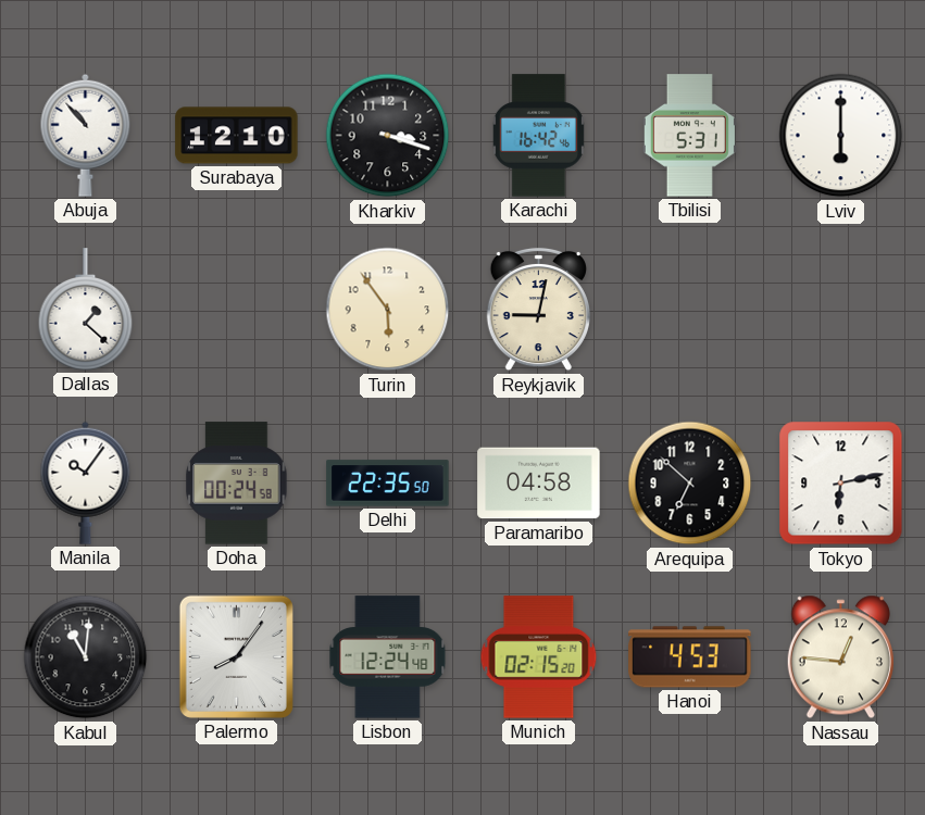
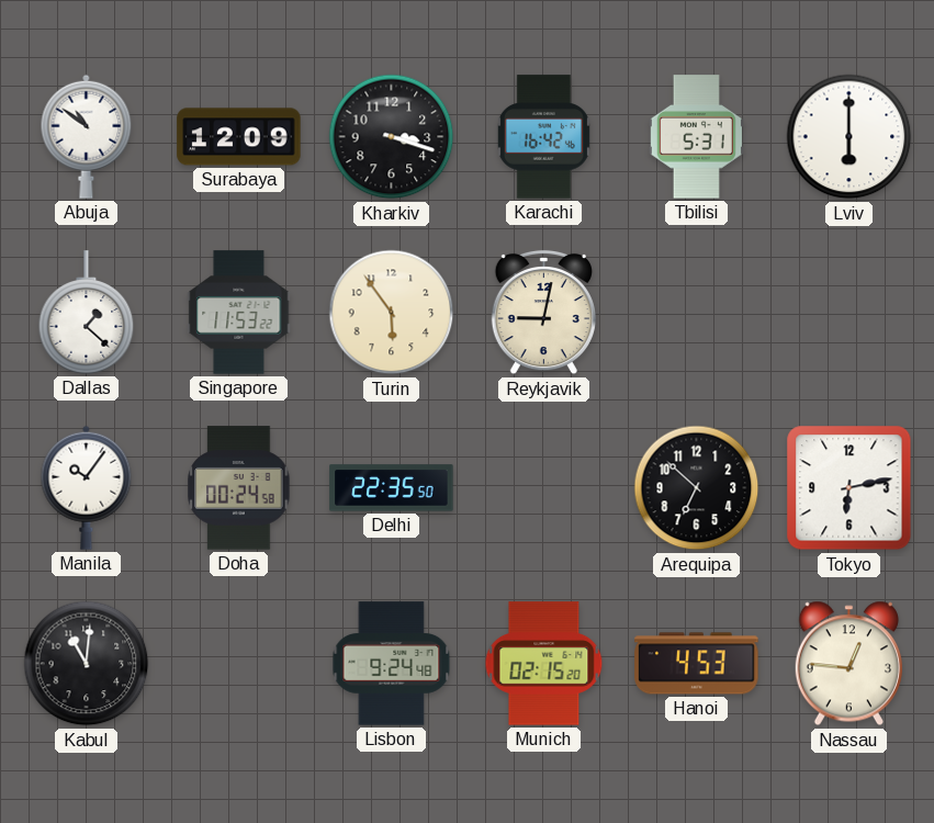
Abuja: 10:53 -> 10:51
Surabaya: 12:10 -> 12:09
Singapore: none -> 11:53
Paramaribo: 04:58 -> none
Palermo: 8:06 -> none
Lisbon: 12:24 -> 9:24
